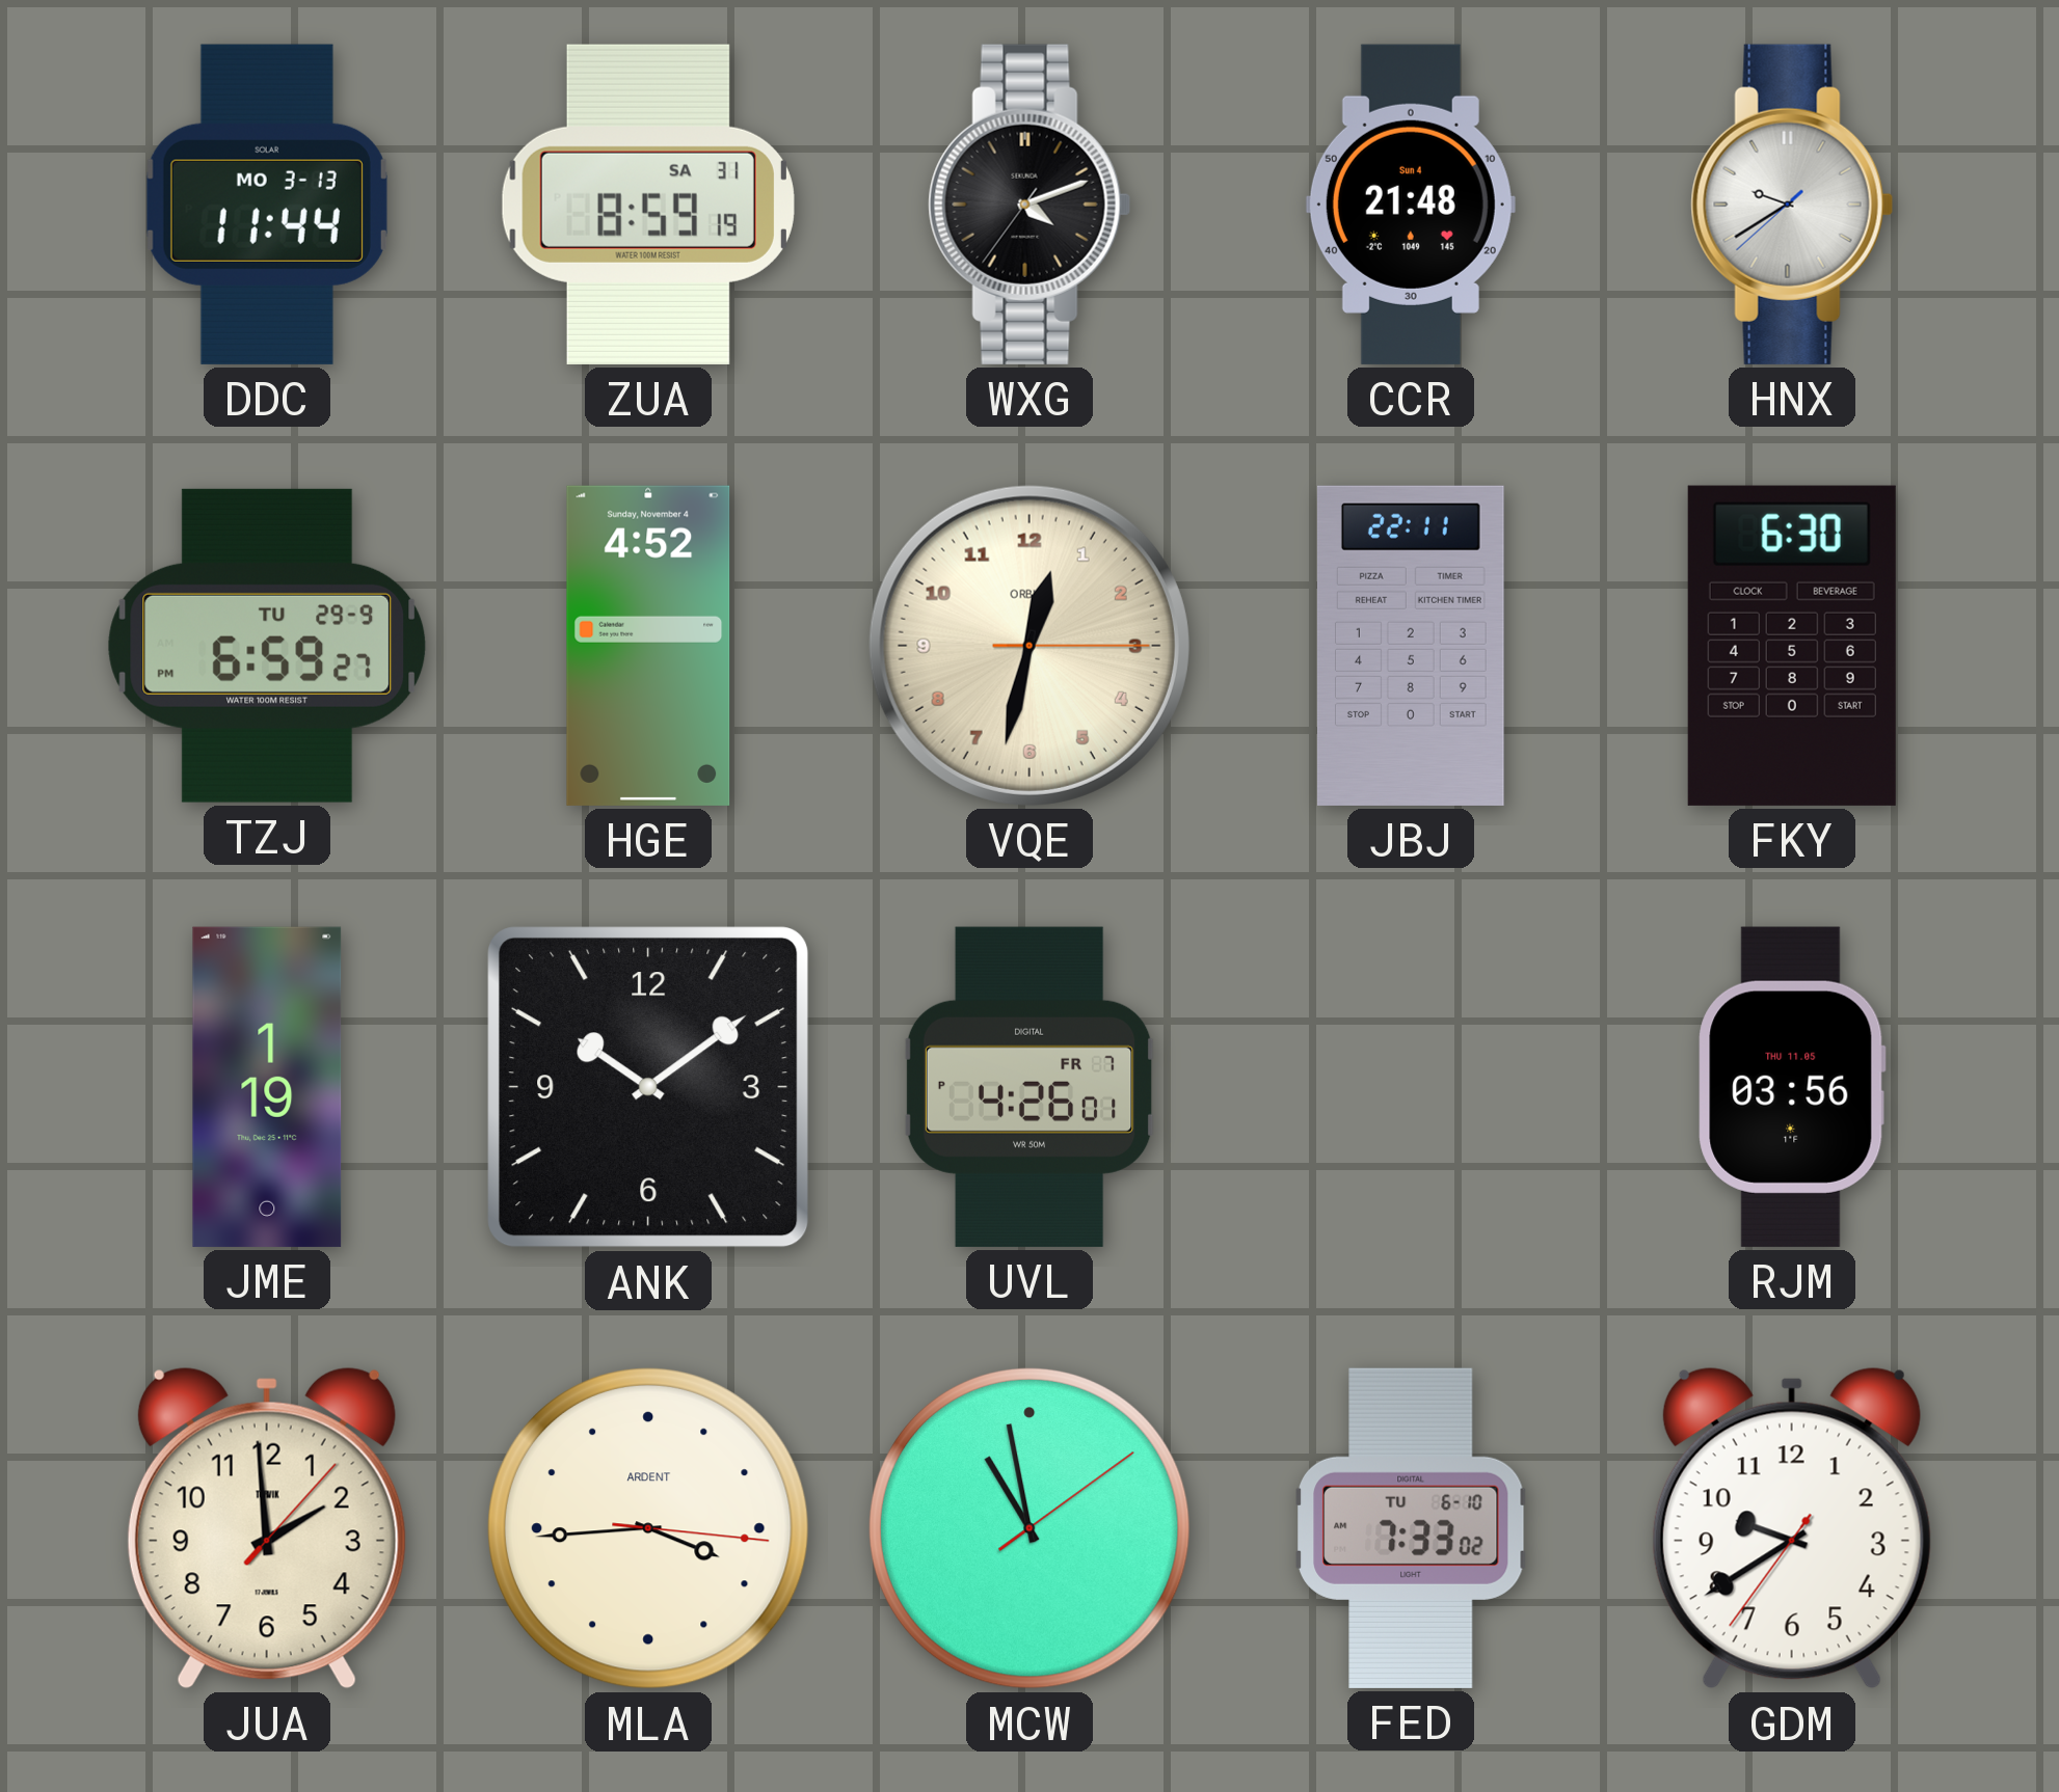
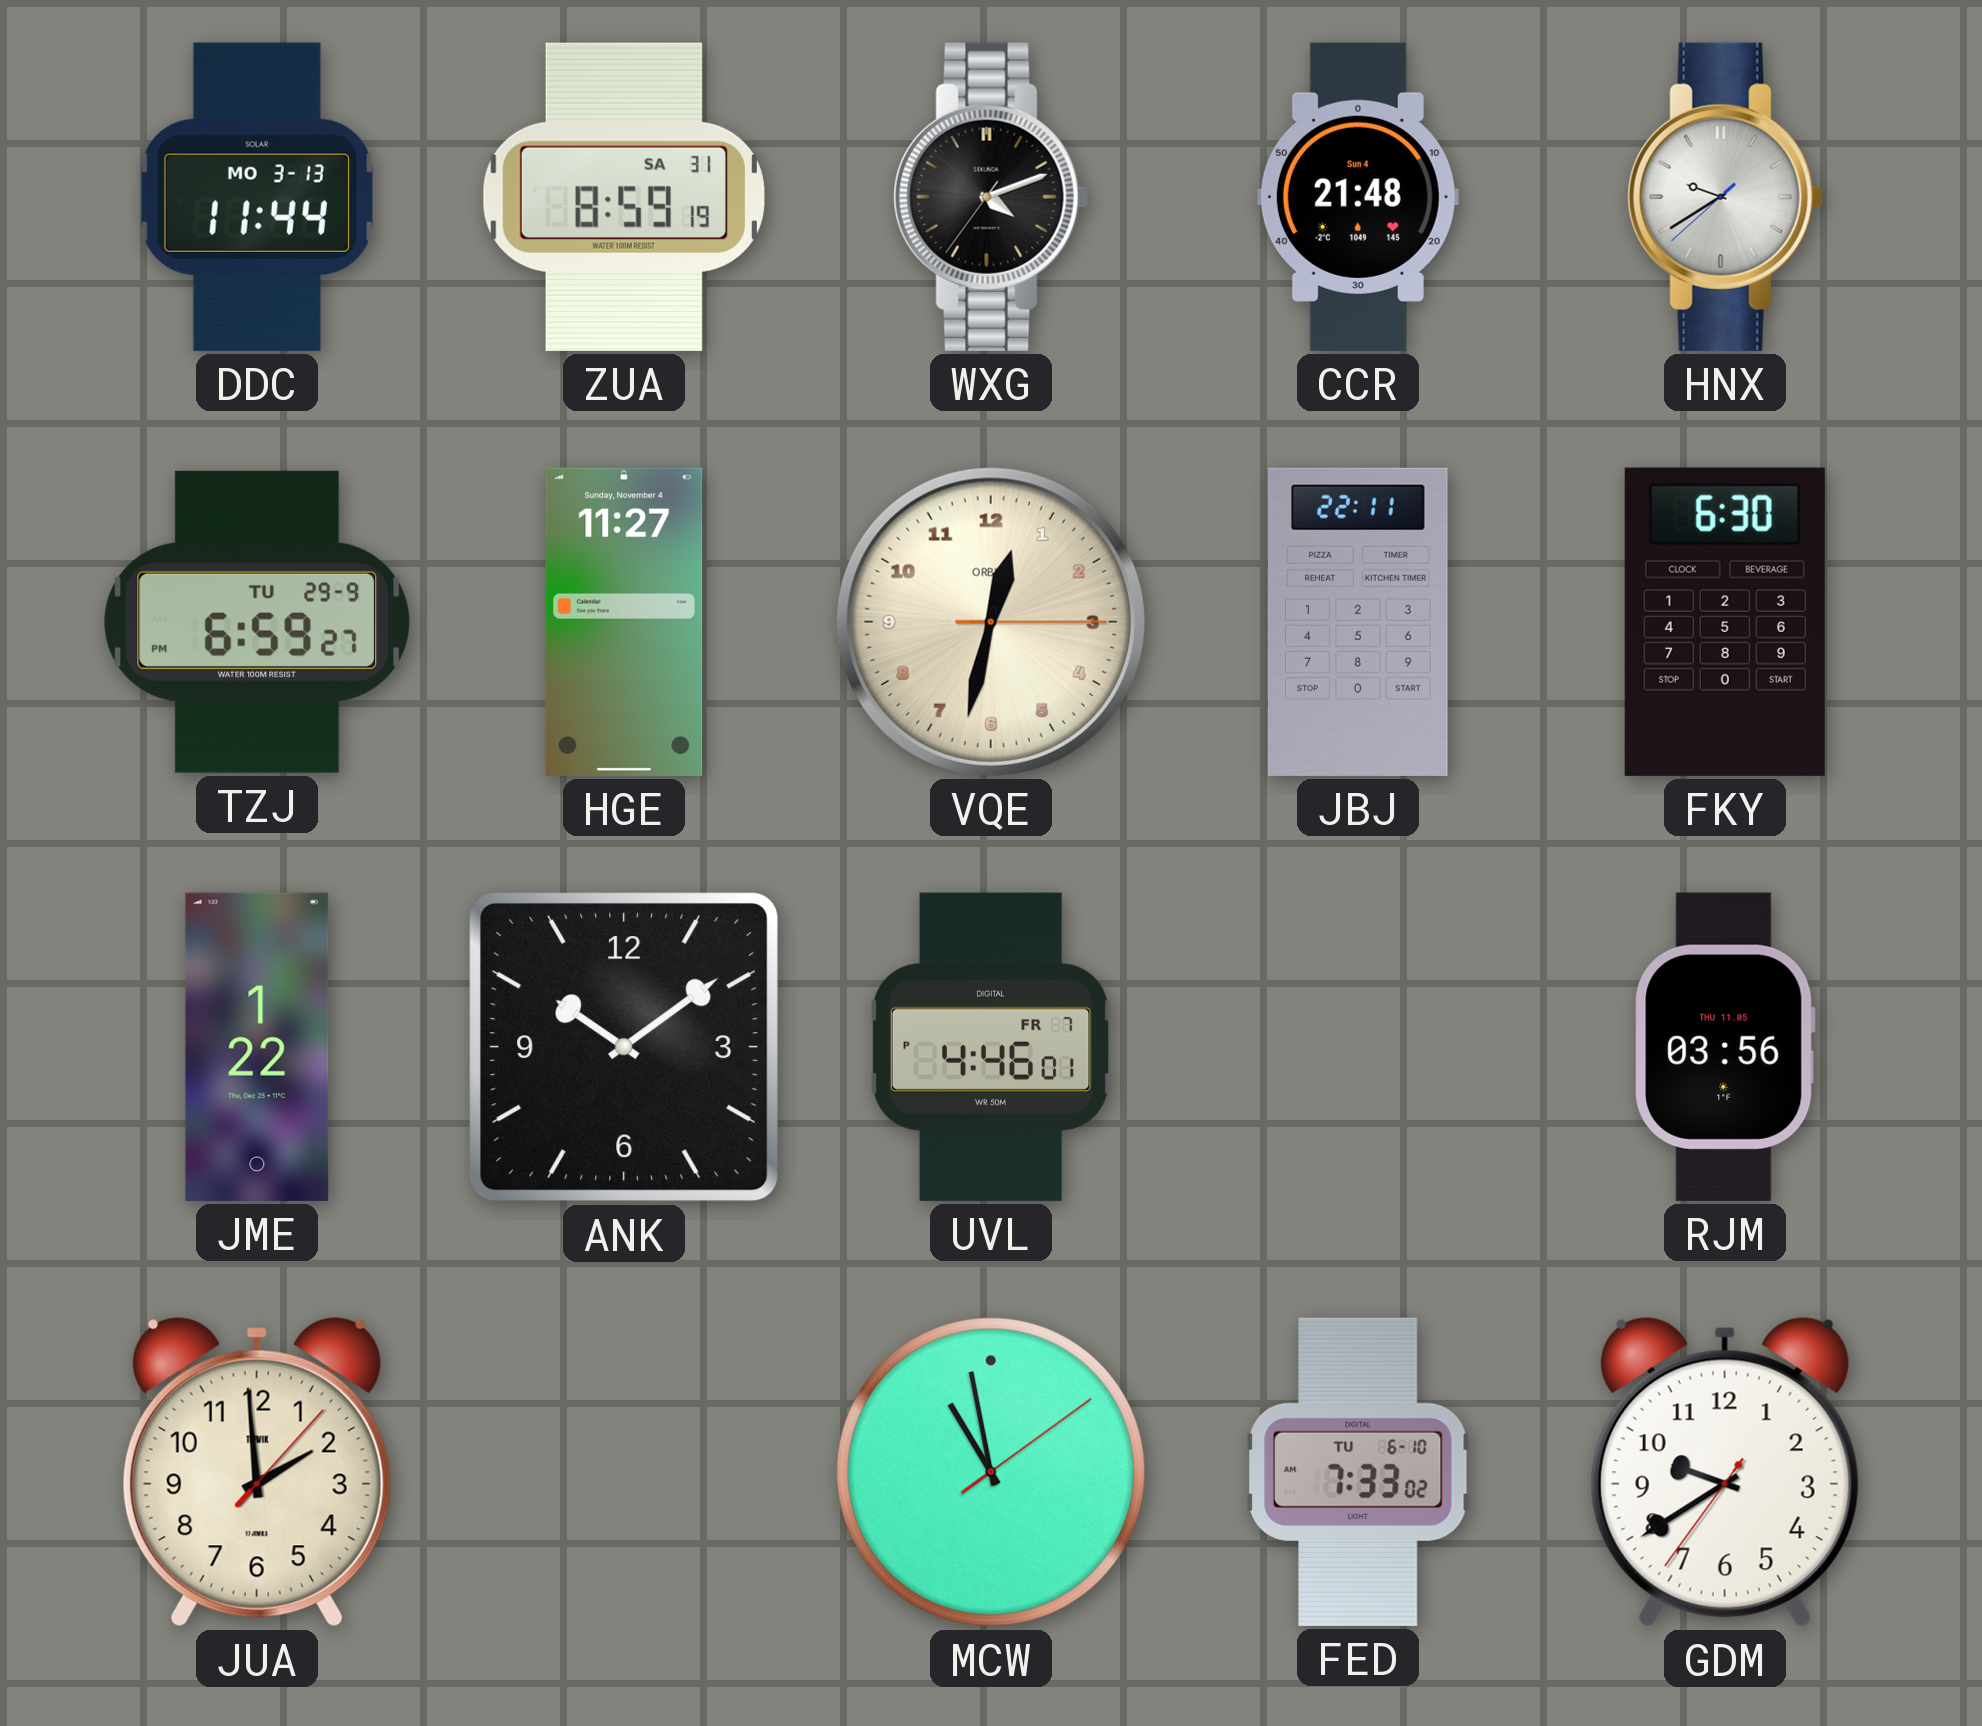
HGE: 4:52 -> 11:27
JME: 1:19 -> 1:22
UVL: 4:26 -> 4:46
MLA: 3:44 -> none
